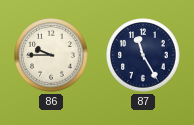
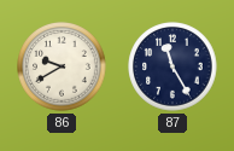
86: 9:45 -> 9:40
